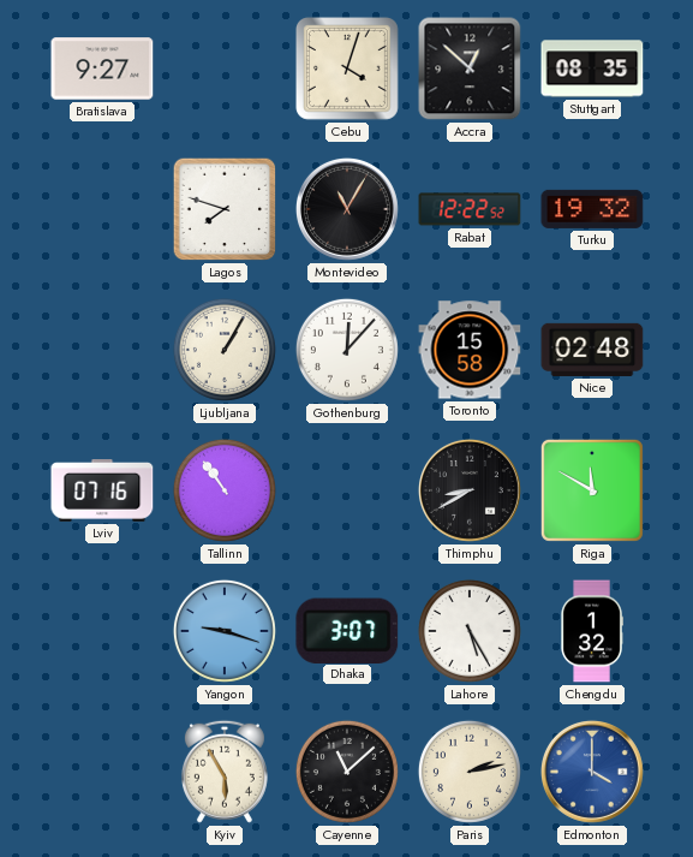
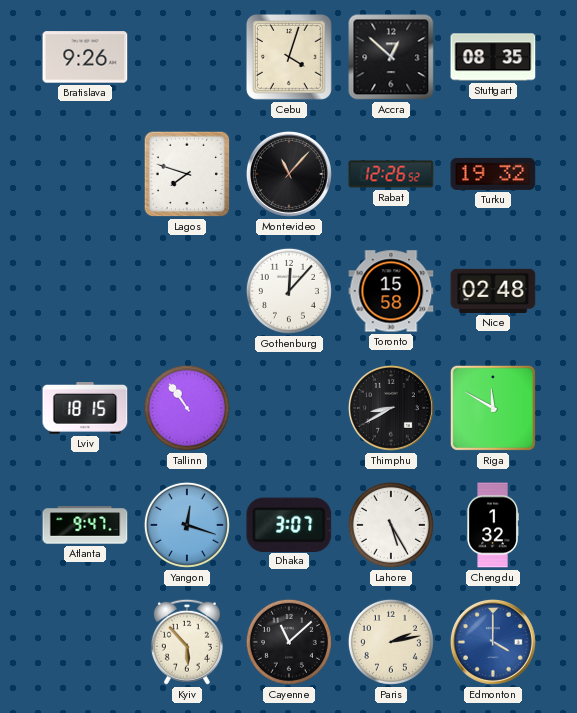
Bratislava: 9:27 -> 9:26
Montevideo: 11:05 -> 11:07
Rabat: 12:22 -> 12:26
Ljubljana: 1:05 -> none
Lviv: 07:16 -> 18:15
Atlanta: none -> 9:47
Yangon: 9:18 -> 12:18
Kyiv: 5:55 -> 5:53
